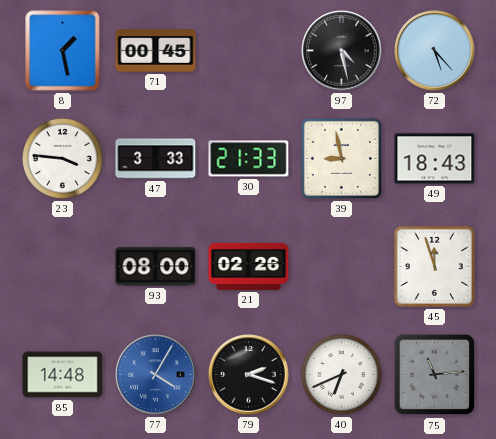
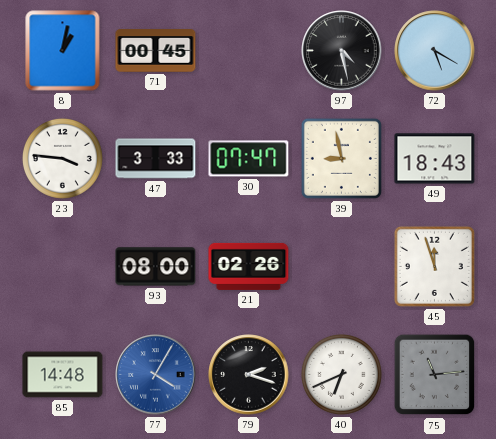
8: 1:28 -> 1:02
72: 5:23 -> 5:20
30: 21:33 -> 07:47
